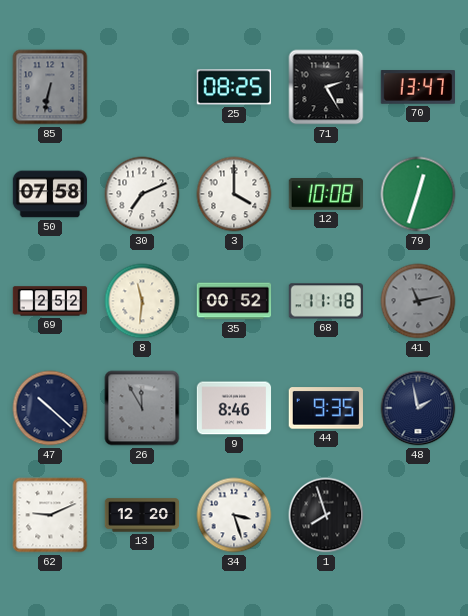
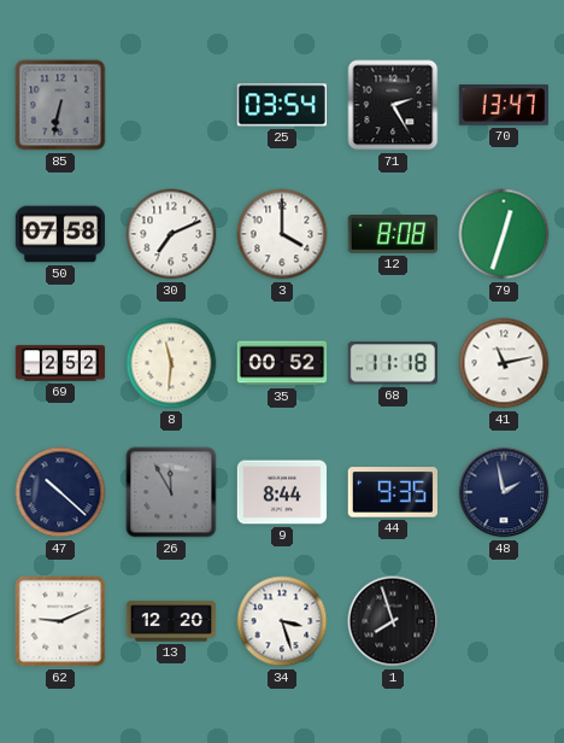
25: 08:25 -> 03:54
12: 10:08 -> 8:08
41 dial: grey -> white
9: 8:46 -> 8:44
